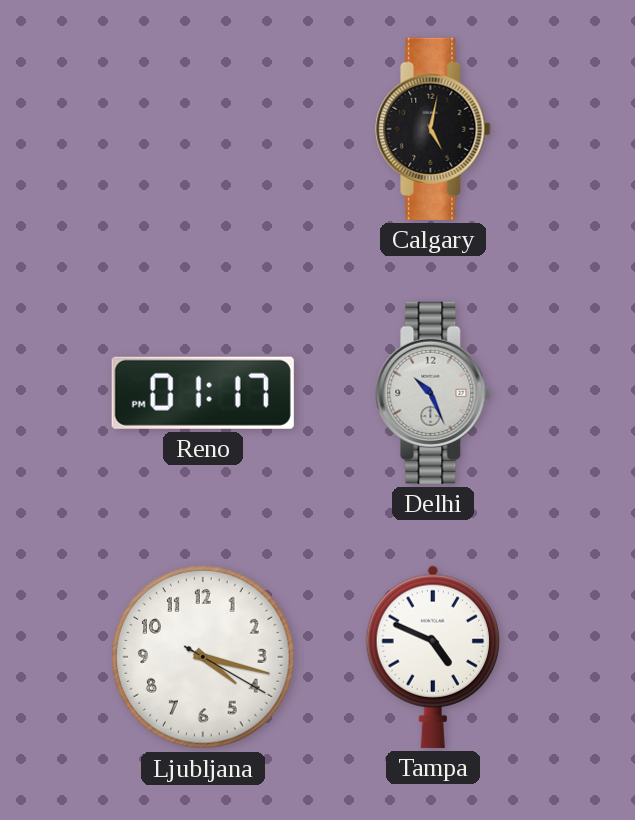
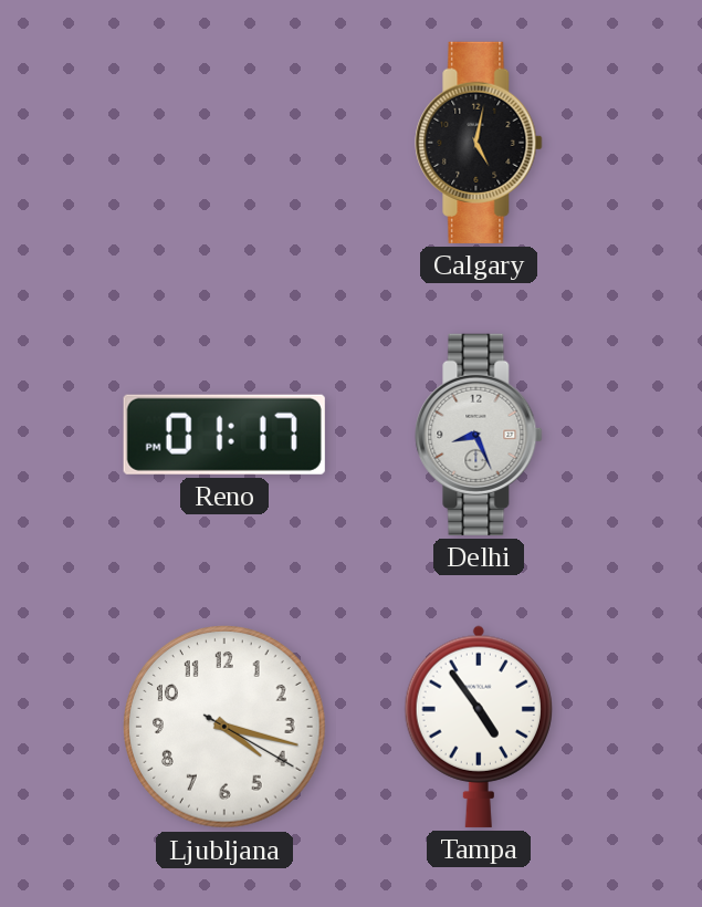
Delhi: 10:26 -> 8:26
Tampa: 4:49 -> 4:54
